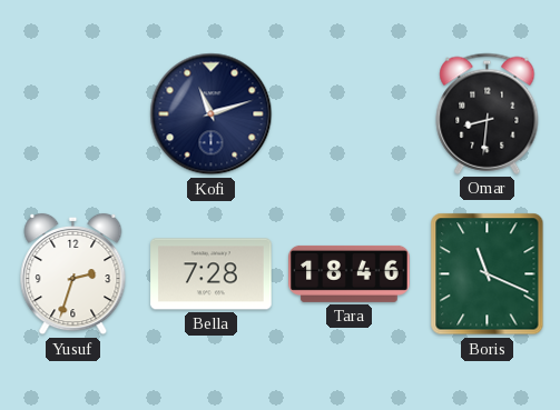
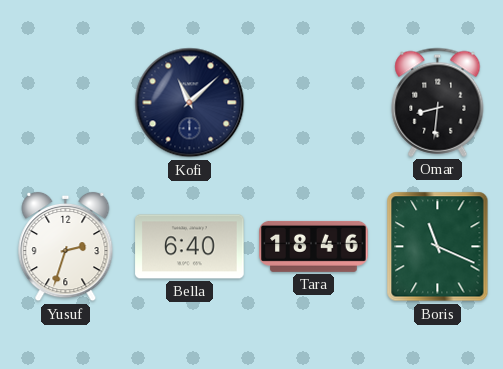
Kofi: 11:12 -> 11:08
Bella: 7:28 -> 6:40
